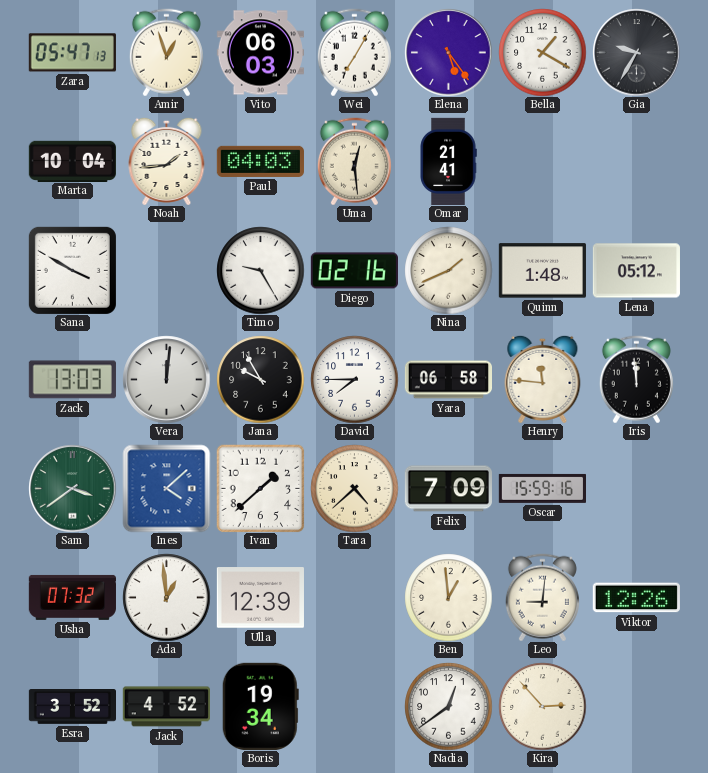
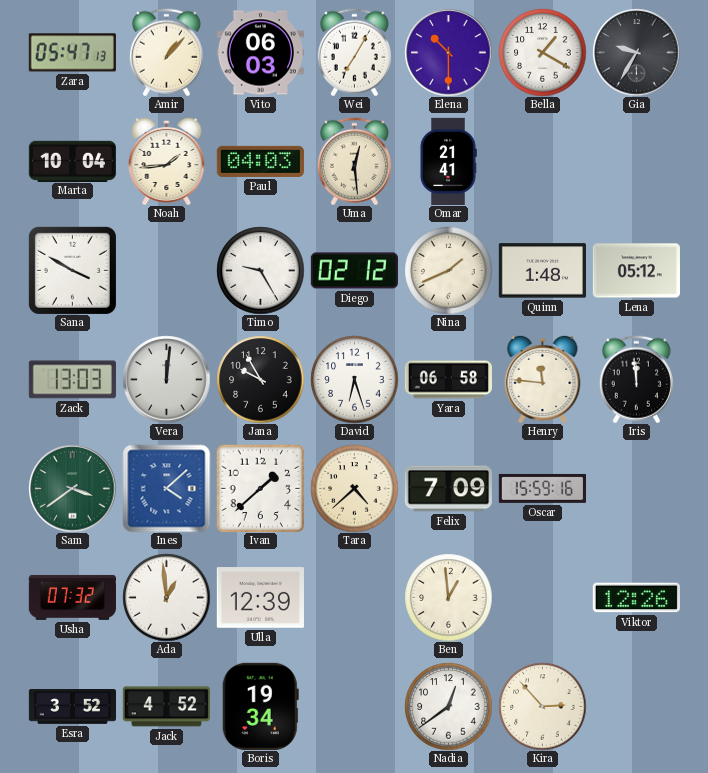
Amir: 12:57 -> 1:07
Elena: 5:24 -> 10:30
Diego: 02:16 -> 02:12
David: 7:45 -> 6:27
Leo: 9:01 -> none
